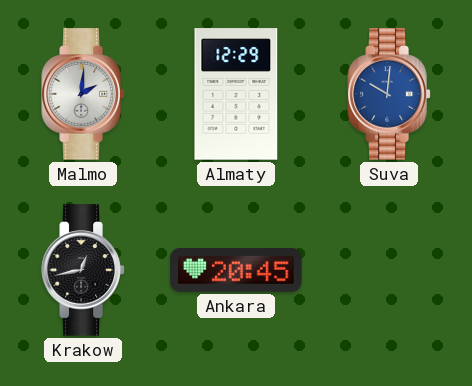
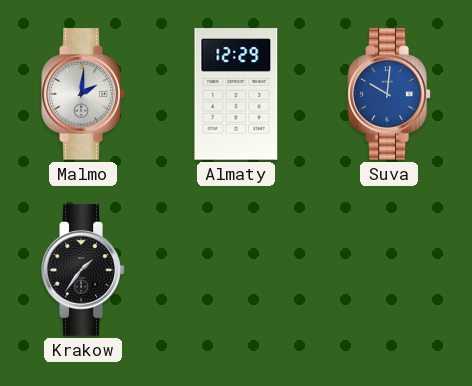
Krakow: 12:43 -> 1:36
Ankara: 20:45 -> none
